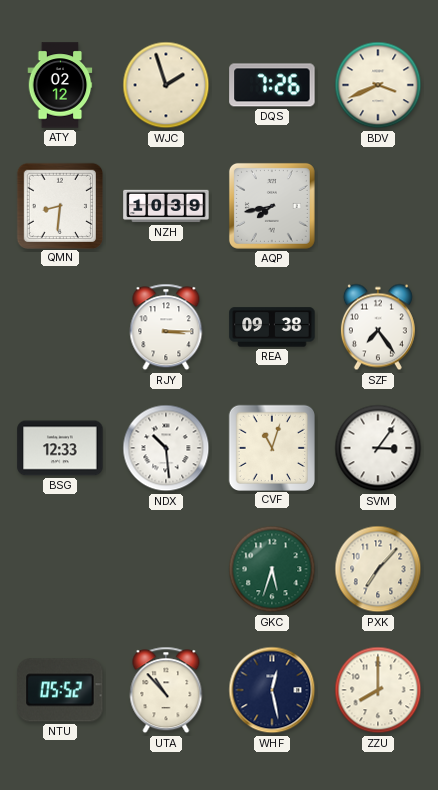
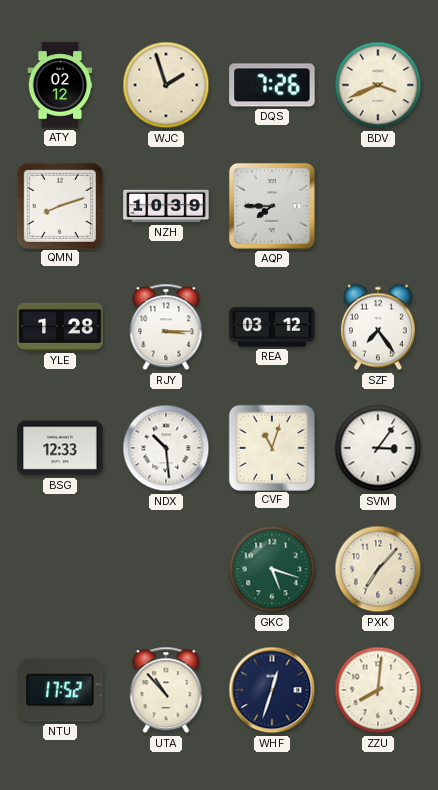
QMN: 8:31 -> 8:12
AQP: 7:43 -> 7:45
YLE: none -> 1:28
REA: 09:38 -> 03:12
GKC: 5:33 -> 5:18
NTU: 05:52 -> 17:52
WHF: 12:28 -> 12:33
ZZU: 8:00 -> 8:01
